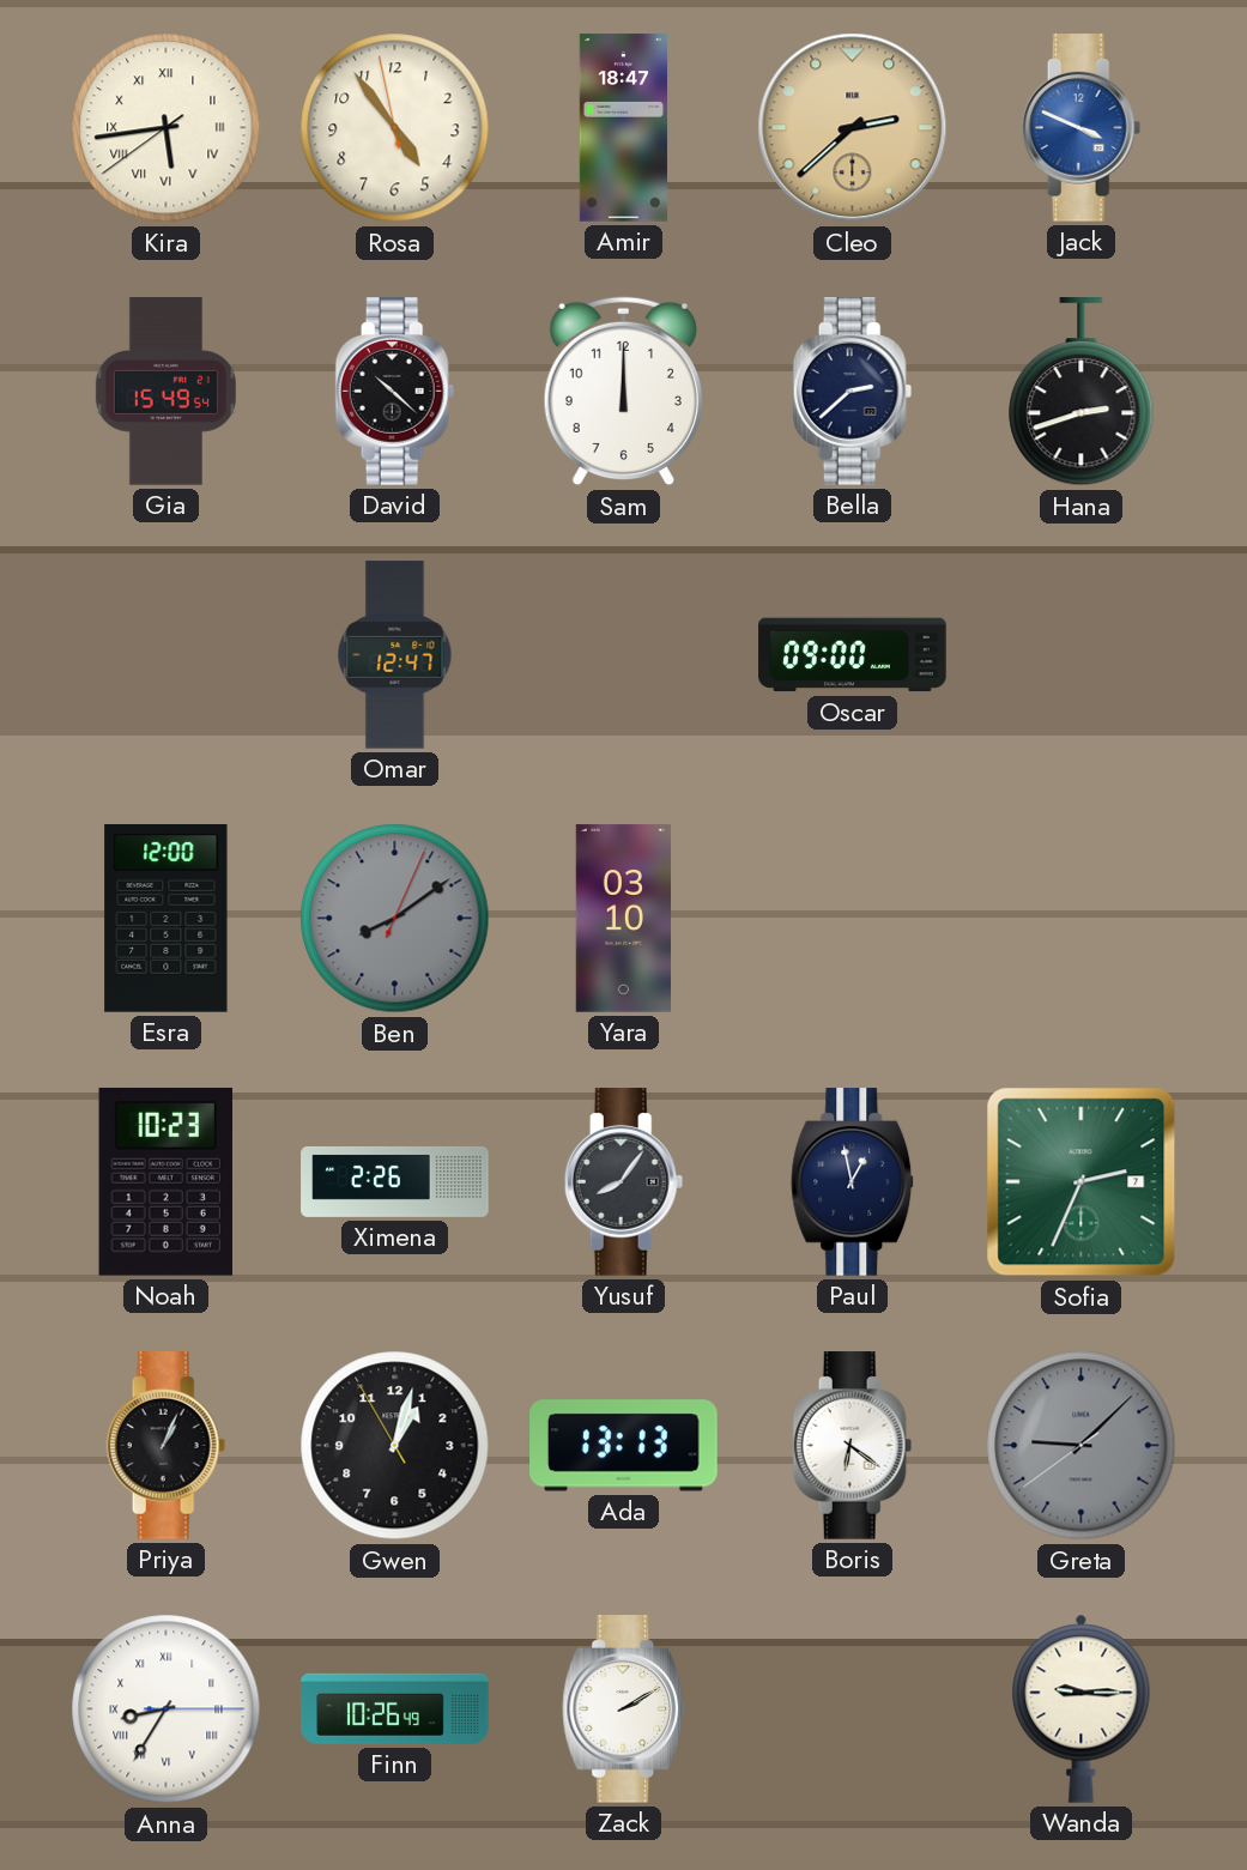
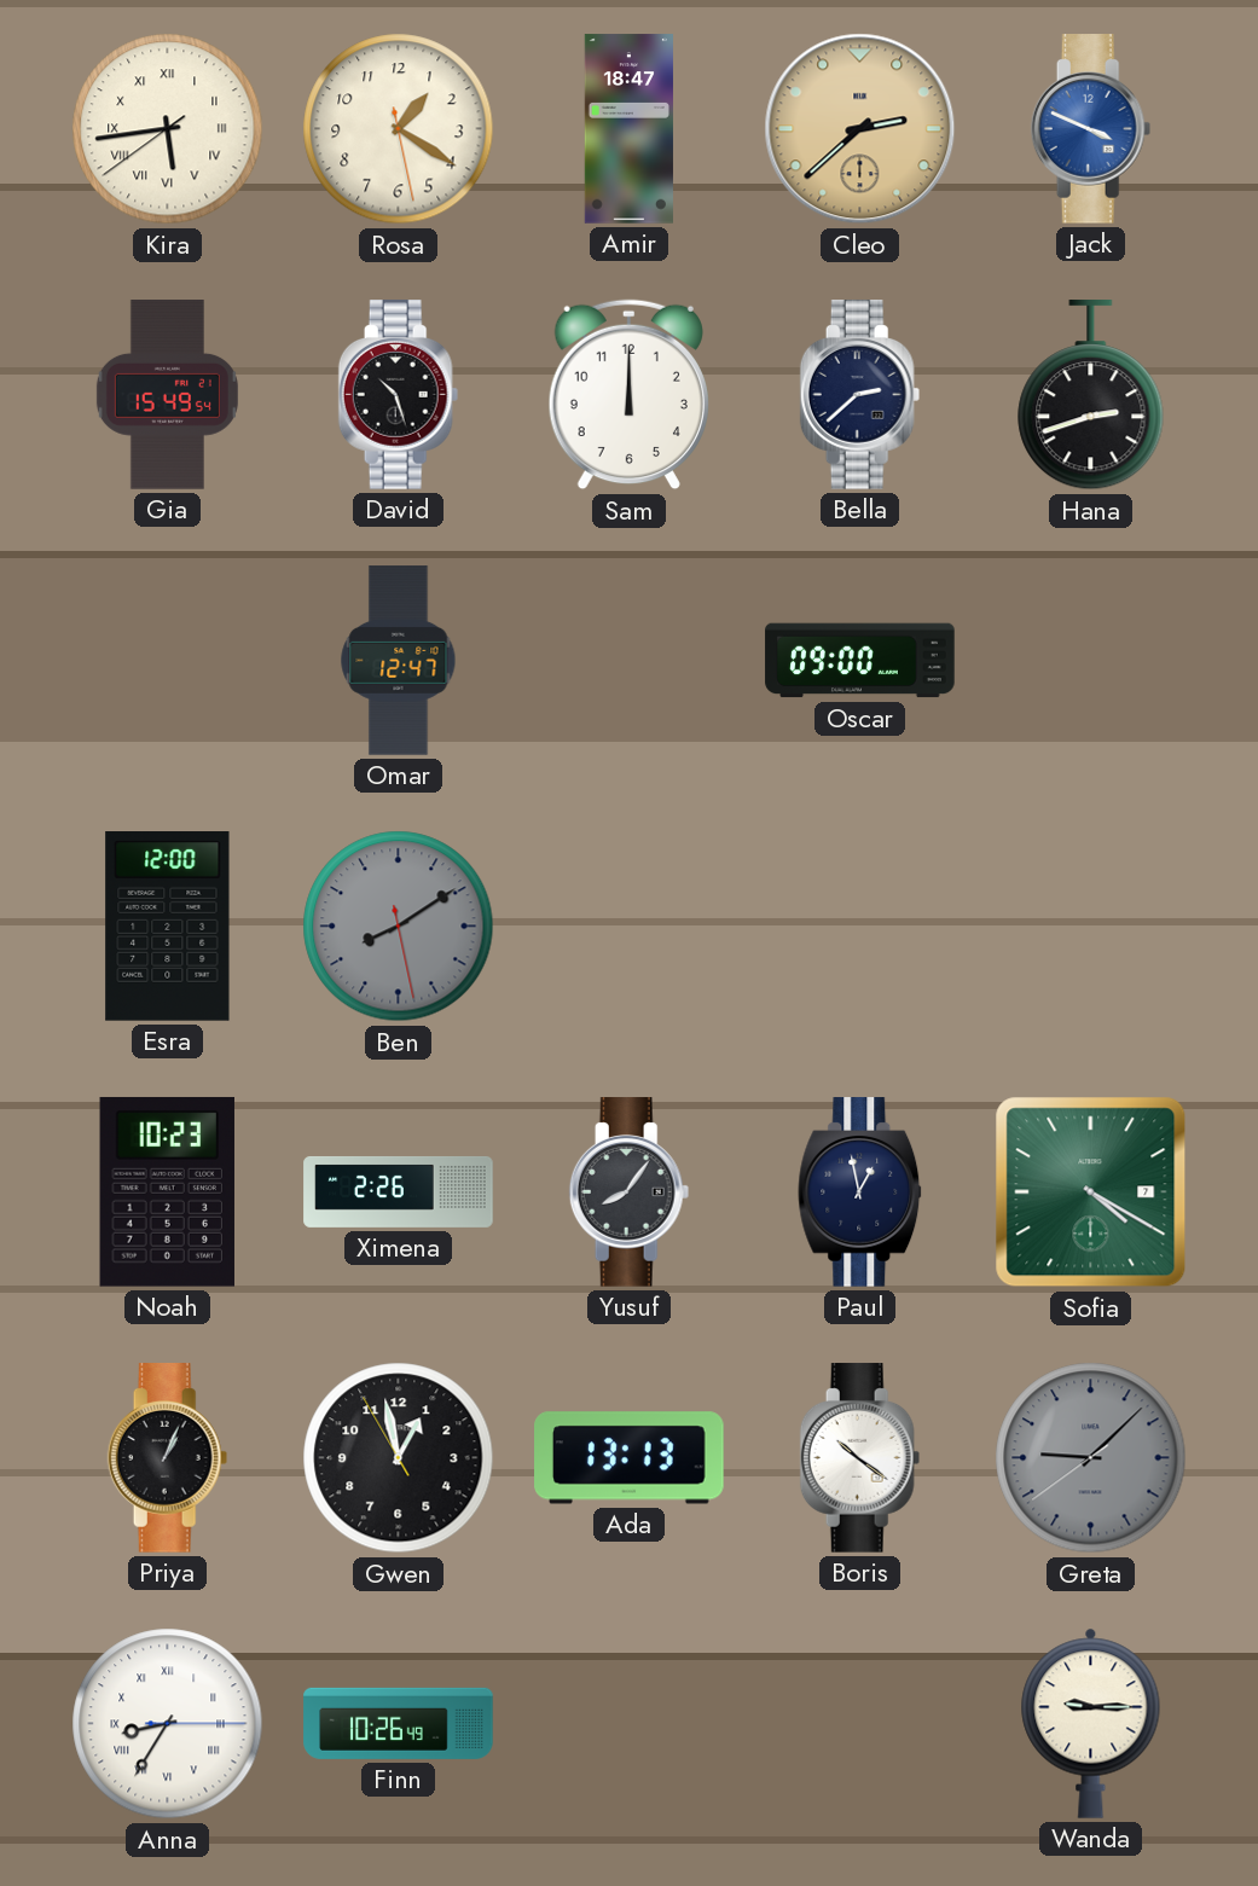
Rosa: 4:53 -> 1:20
David: 10:22 -> 10:27
Ben: 8:09:04 -> 8:09:28
Yara: 03:10 -> none
Sofia: 2:34 -> 4:20
Gwen: 1:02 -> 12:57
Boris: 6:21 -> 10:21
Zack: 2:10 -> none
